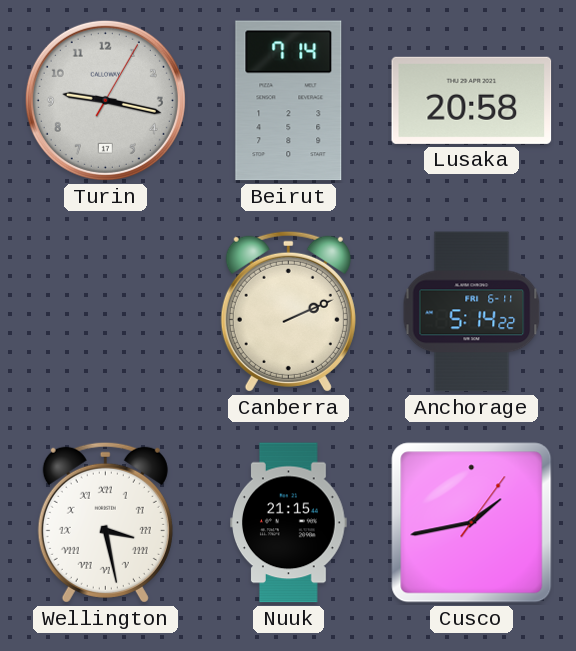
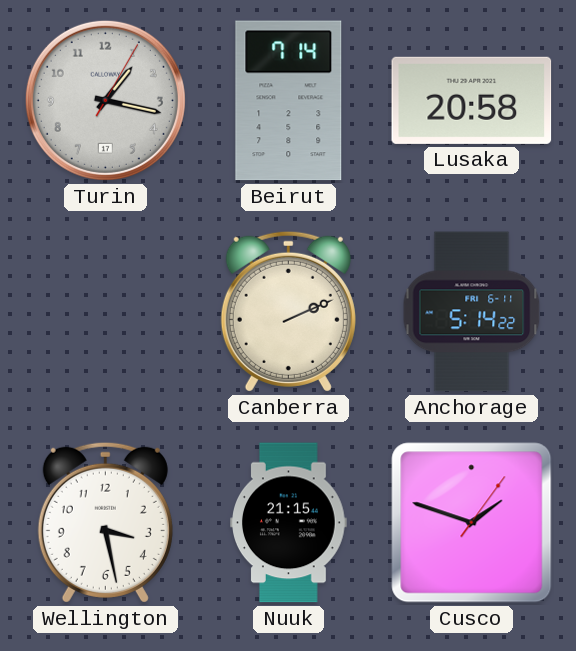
Turin: 9:17 -> 1:17
Wellington numerals: Roman -> Arabic
Cusco: 1:43 -> 1:48
